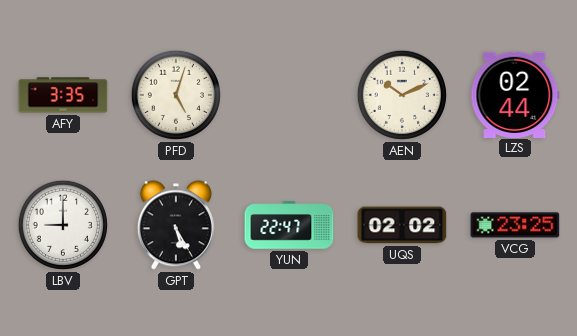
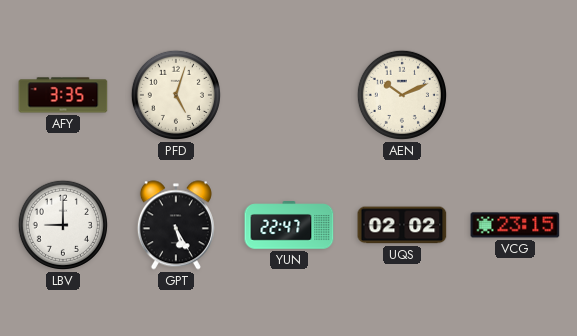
LZS: 02:44 -> none
VCG: 23:25 -> 23:15
